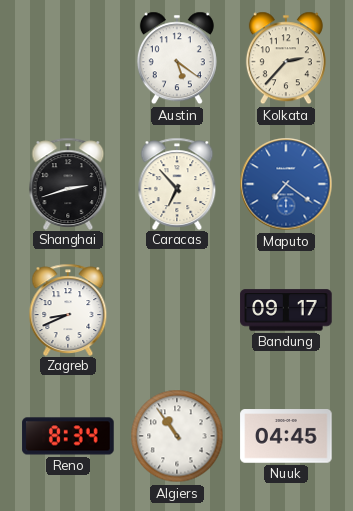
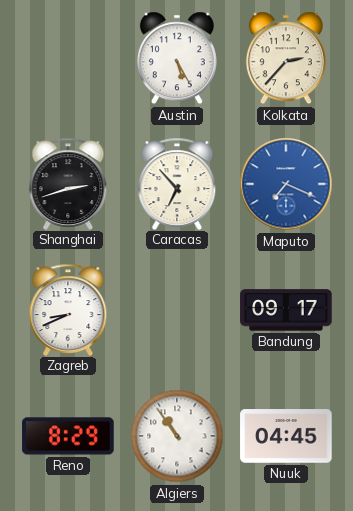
Austin: 5:21 -> 5:25
Maputo: 7:21 -> 7:19
Reno: 8:34 -> 8:29
